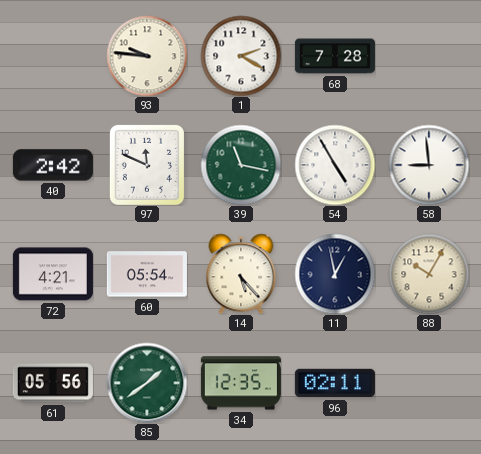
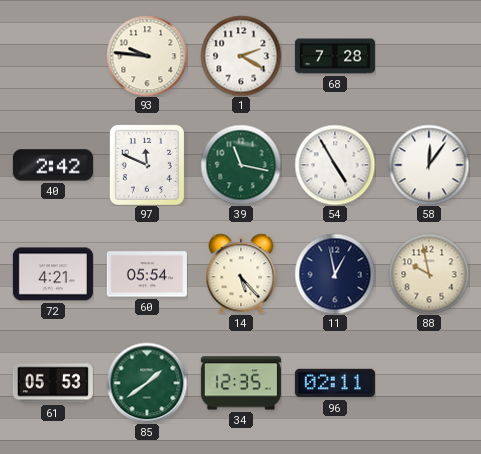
58: 8:59 -> 12:06
88: 10:05 -> 9:58
61: 05:56 -> 05:53
